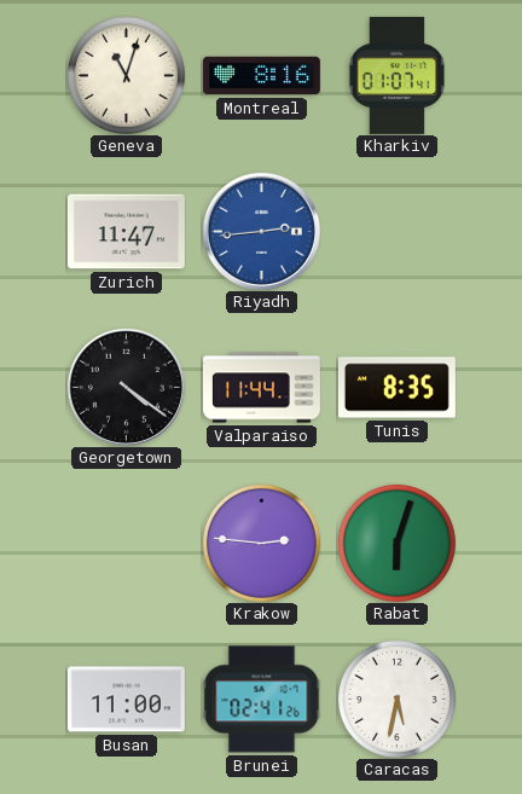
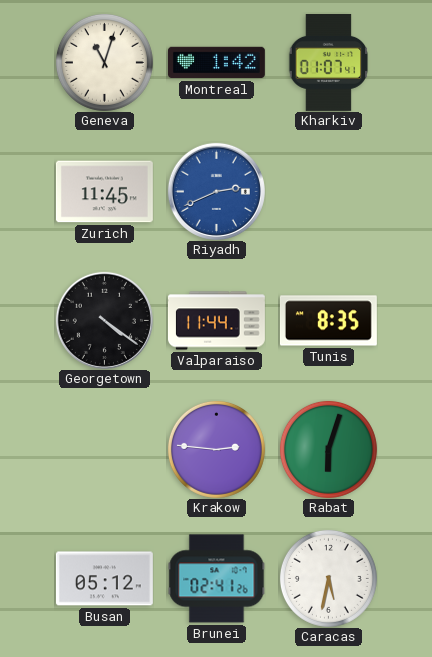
Montreal: 8:16 -> 1:42
Zurich: 11:47 -> 11:45
Riyadh: 2:44 -> 2:41
Busan: 11:00 -> 05:12
